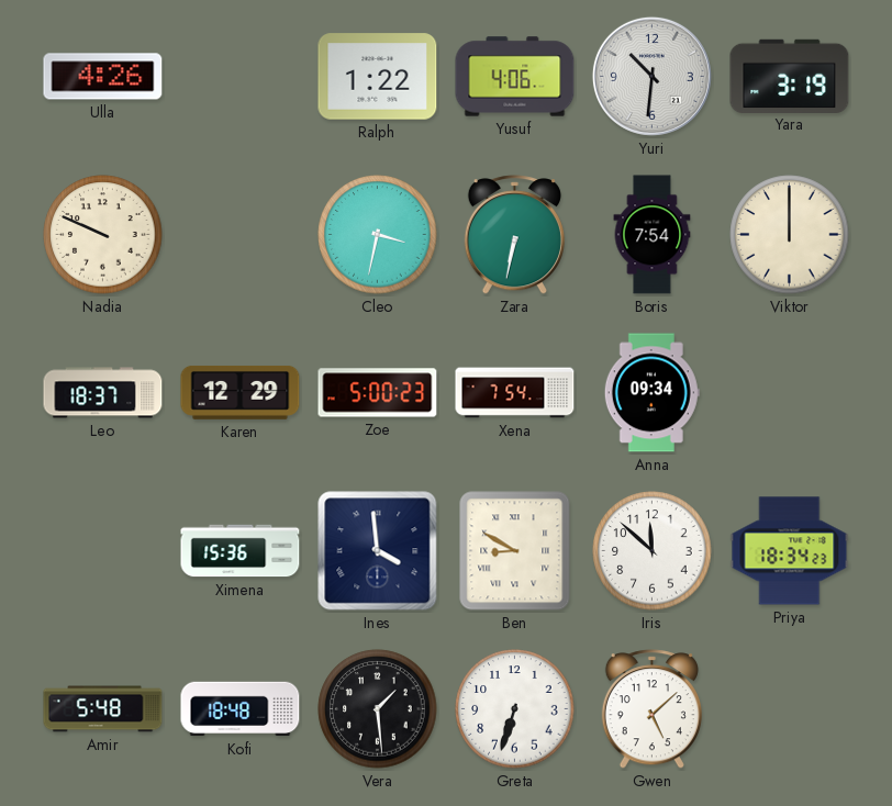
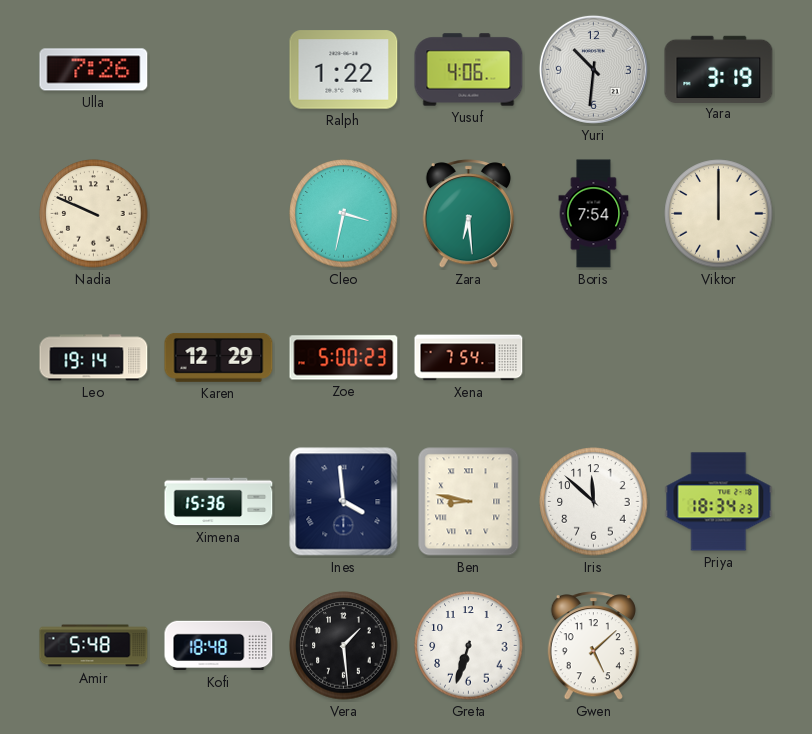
Ulla: 4:26 -> 7:26
Zara: 6:32 -> 6:29
Leo: 18:37 -> 19:14
Anna: 09:34 -> none
Ben: 8:50 -> 8:47
